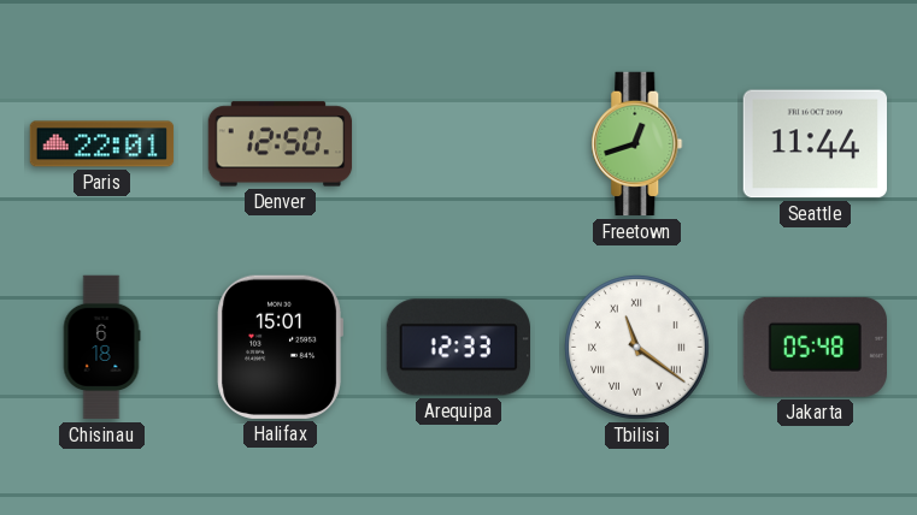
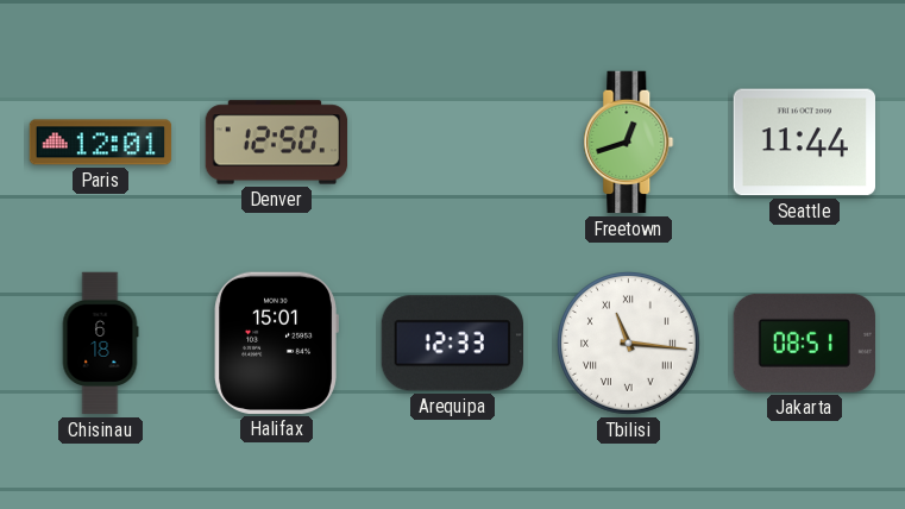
Paris: 22:01 -> 12:01
Tbilisi: 11:21 -> 11:16
Jakarta: 05:48 -> 08:51
